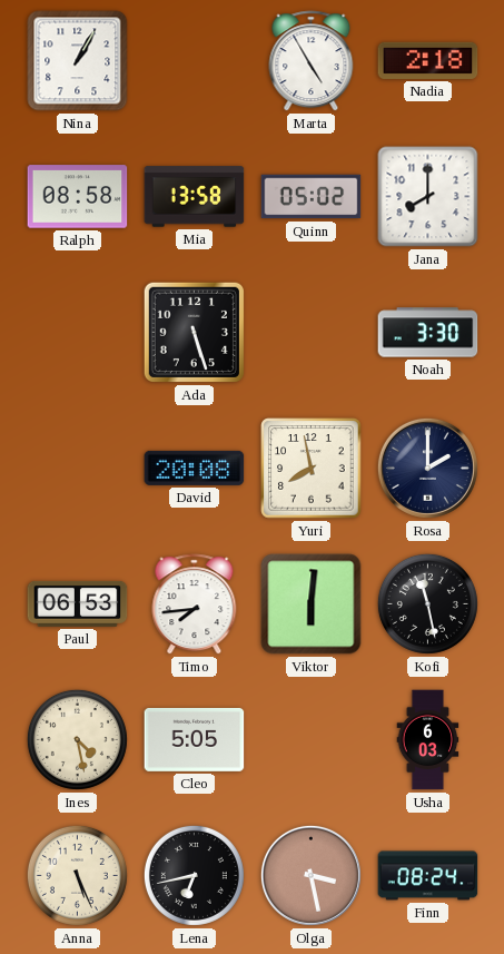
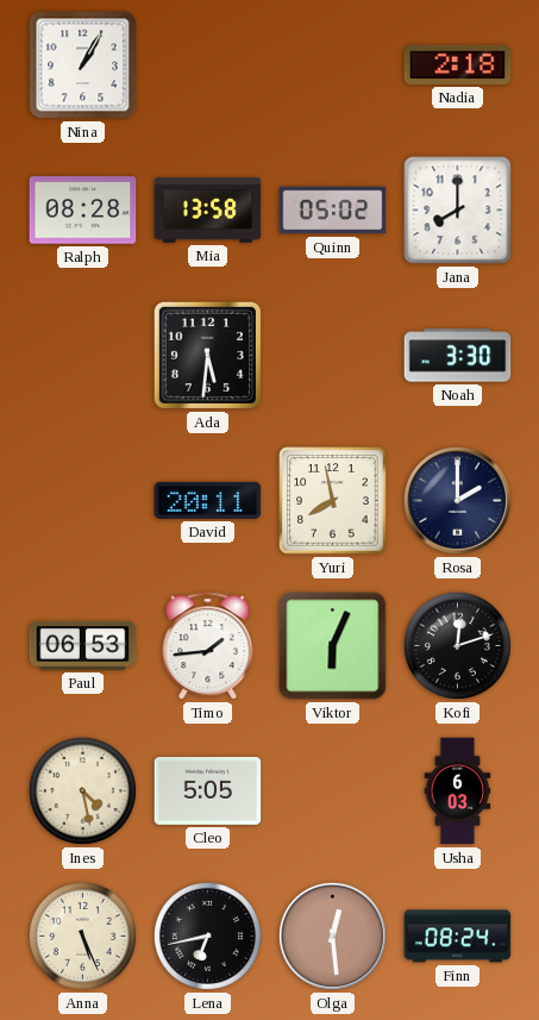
Marta: 4:55 -> none
Ralph: 08:58 -> 08:28
Ada: 5:27 -> 5:31
David: 20:08 -> 20:11
Timo: 7:44 -> 1:44
Viktor: 6:01 -> 6:04
Kofi: 11:28 -> 12:12
Olga: 3:28 -> 12:29
